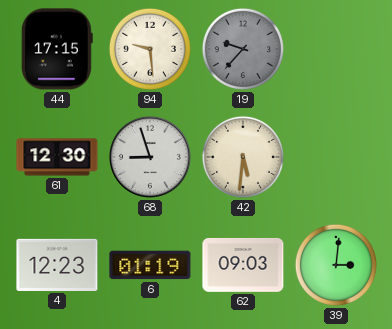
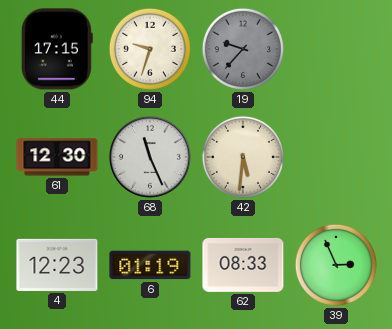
94: 9:29 -> 9:33
68: 8:57 -> 11:26
62: 09:03 -> 08:33
39: 3:01 -> 2:56
